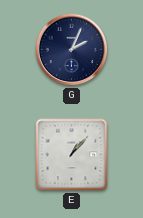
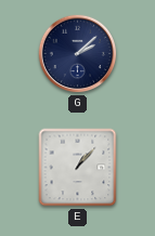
G: 2:04 -> 2:08
